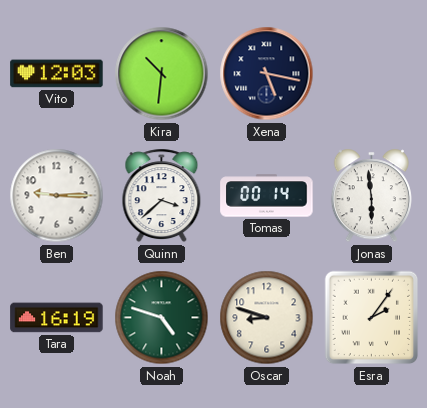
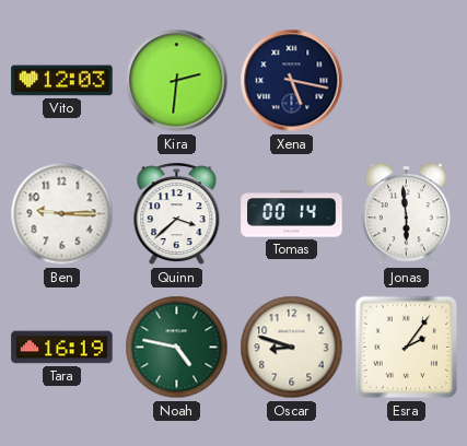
Kira: 10:31 -> 2:31
Noah: 4:48 -> 4:47
